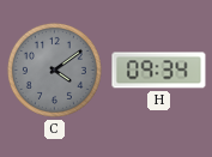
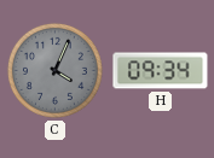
C: 4:09 -> 4:04
